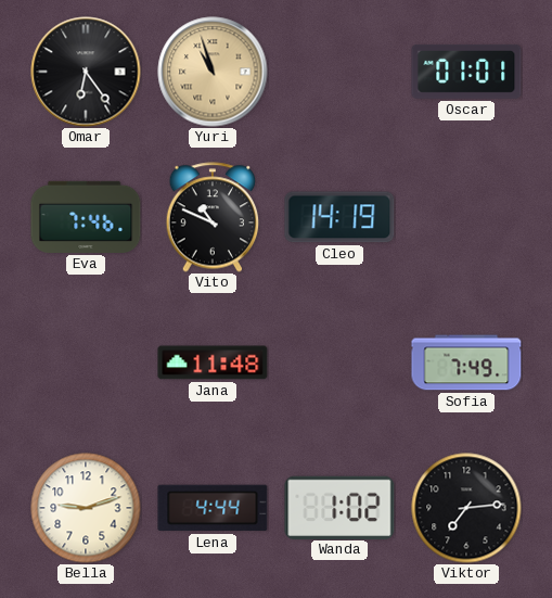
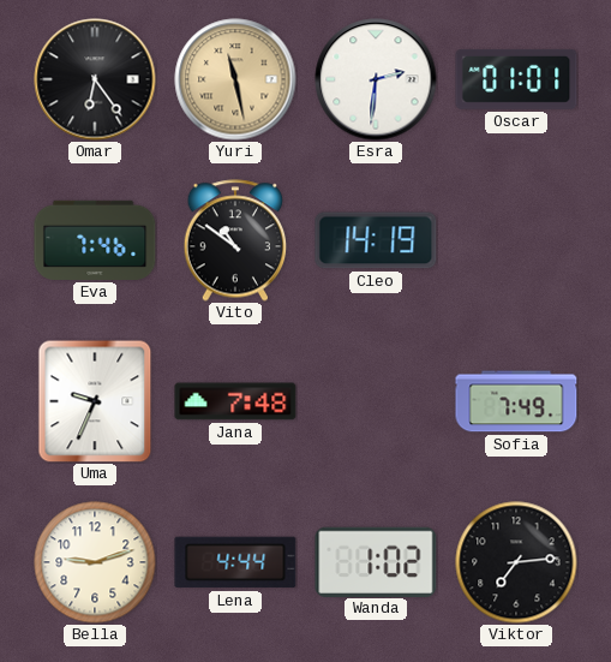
Yuri: 10:57 -> 11:28
Esra: none -> 2:31
Vito: 10:49 -> 10:51
Uma: none -> 9:34
Jana: 11:48 -> 7:48
